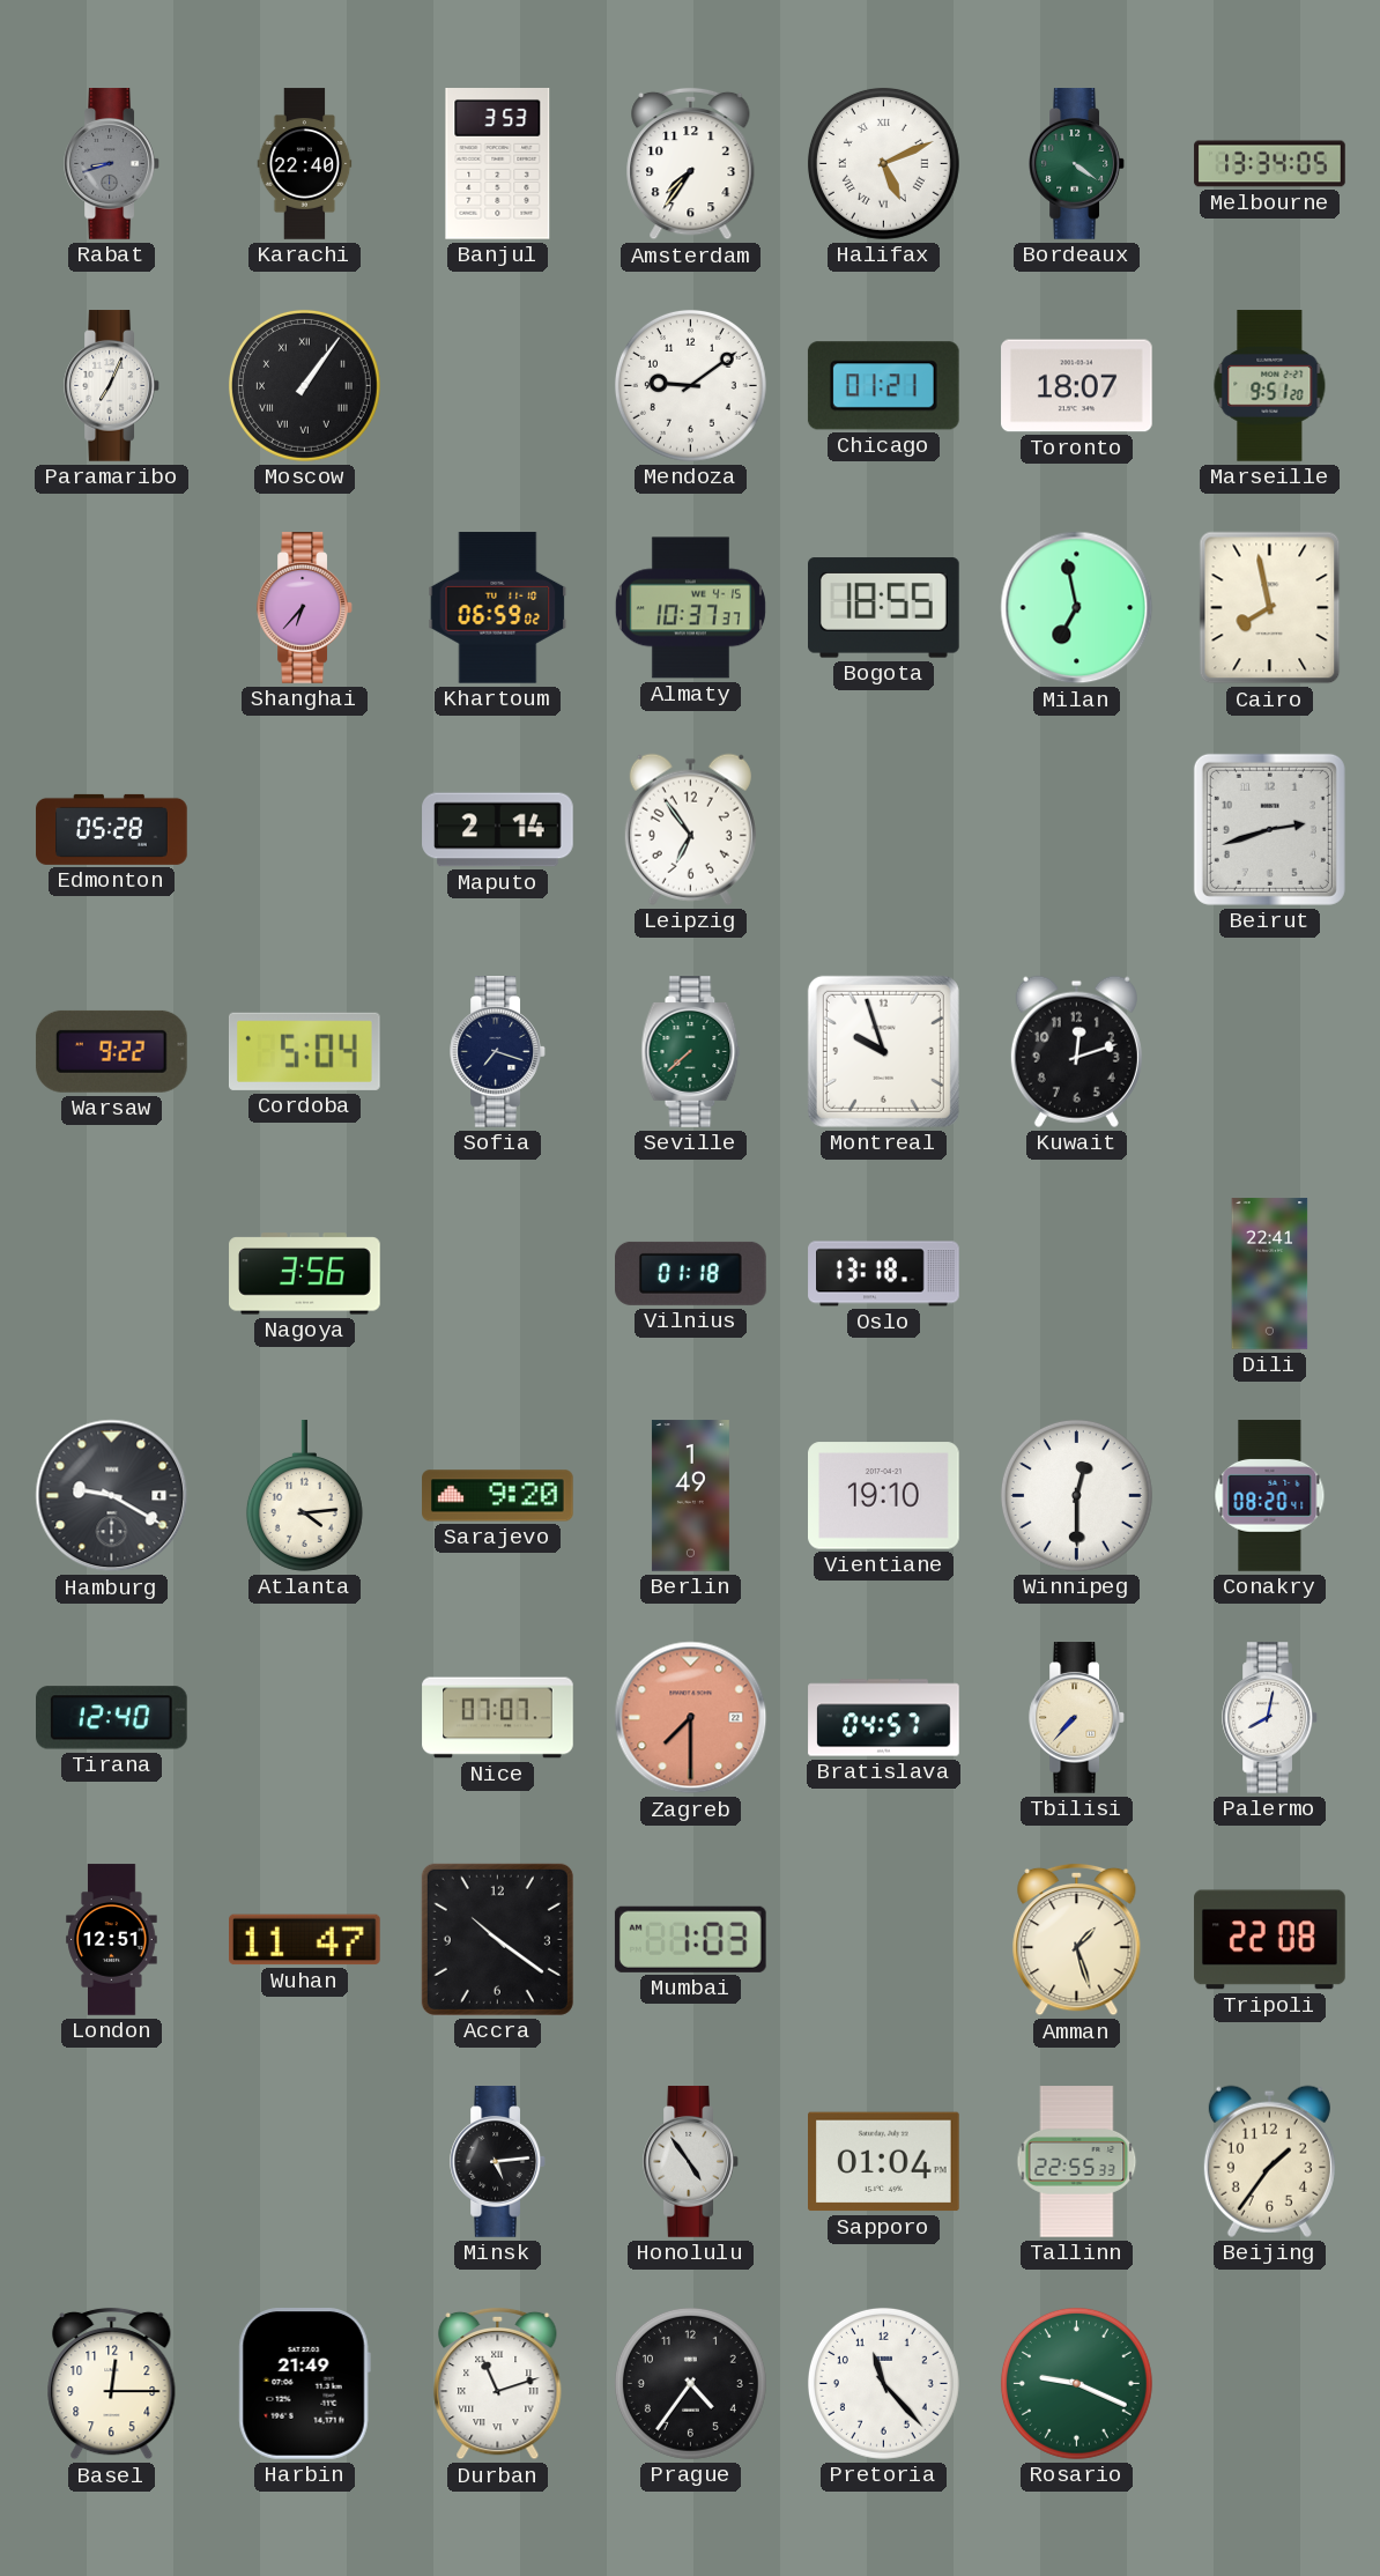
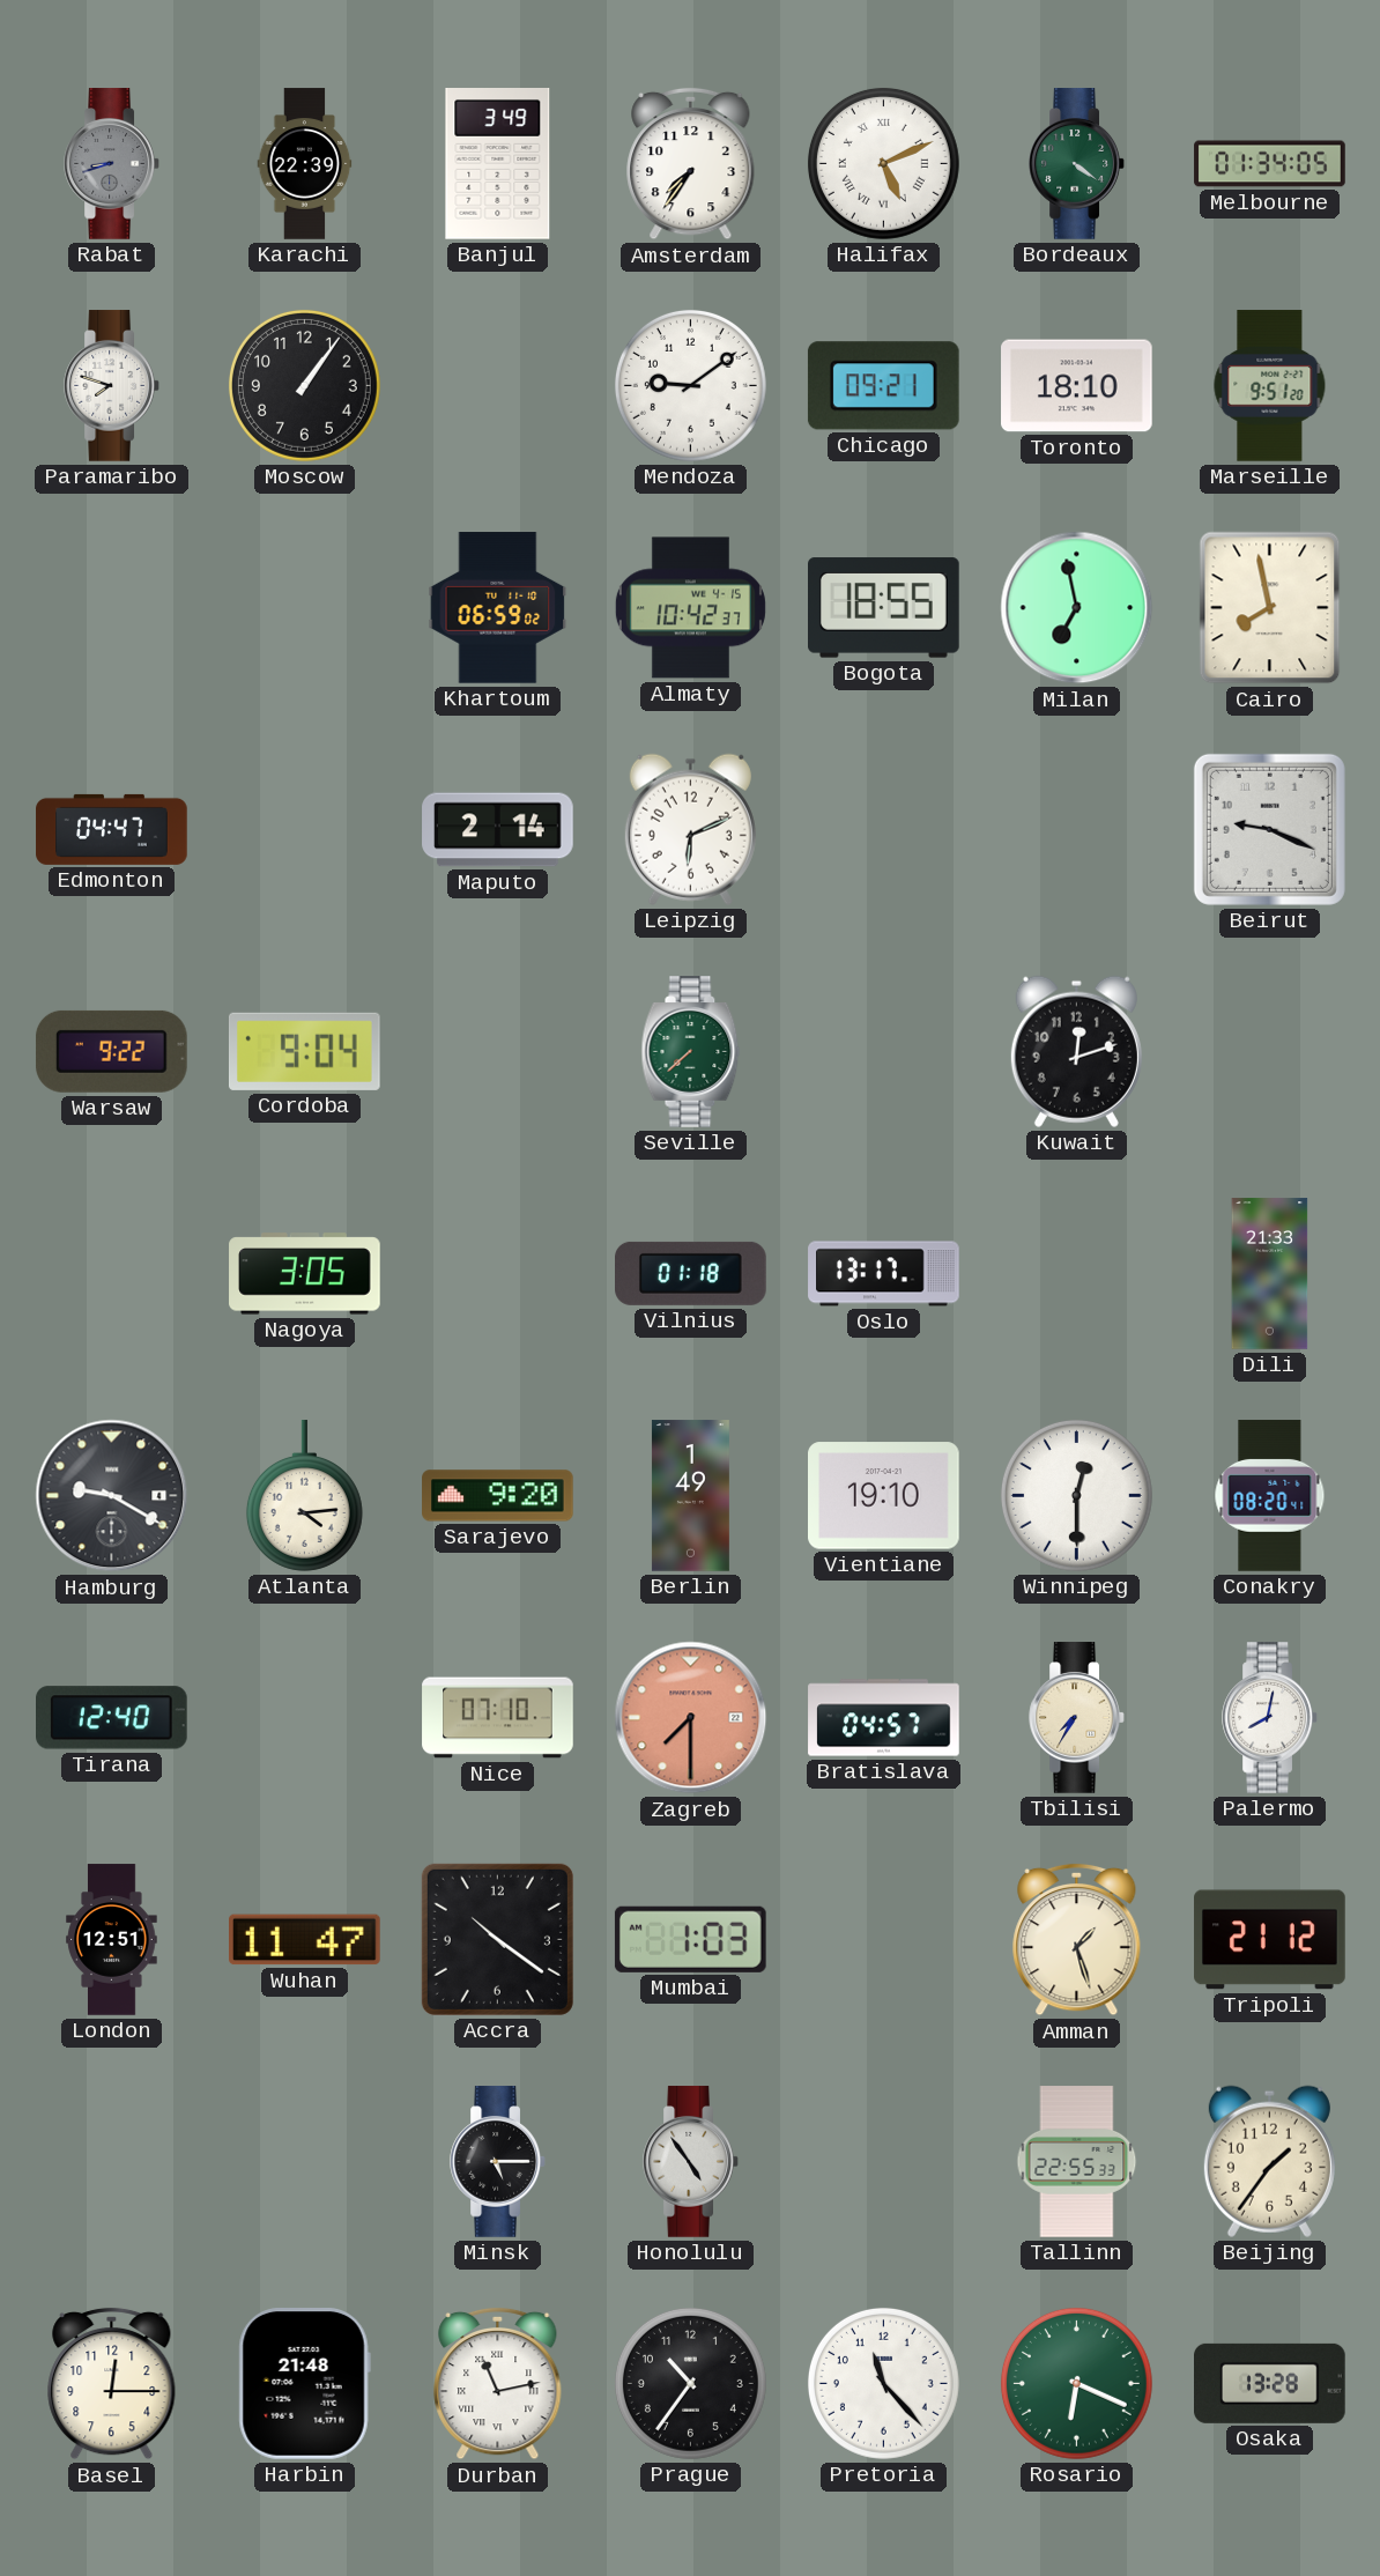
Karachi: 22:40 -> 22:39
Banjul: 3:53 -> 3:49
Melbourne: 13:34 -> 01:34
Paramaribo: 7:04 -> 7:48
Moscow numerals: Roman -> Arabic
Chicago: 01:21 -> 09:21
Toronto: 18:07 -> 18:10
Shanghai: 6:37 -> none
Almaty: 10:37 -> 10:42
Edmonton: 05:28 -> 04:47
Leipzig: 6:54 -> 6:11
Beirut: 2:42 -> 9:19
Cordoba: 5:04 -> 9:04
Sofia: 7:18 -> none
Montreal: 9:57 -> none
Nagoya: 3:56 -> 3:05
Oslo: 13:18 -> 13:17
Dili: 22:41 -> 21:33
Nice: 07:07 -> 07:10
Tbilisi: 7:37 -> 7:35
Tripoli: 22:08 -> 21:12
Minsk: 5:14 -> 5:15
Sapporo: 01:04 -> none
Harbin: 21:49 -> 21:48
Durban: 11:12 -> 11:13
Prague: 4:36 -> 10:36
Rosario: 9:19 -> 6:19
Osaka: none -> 13:28
